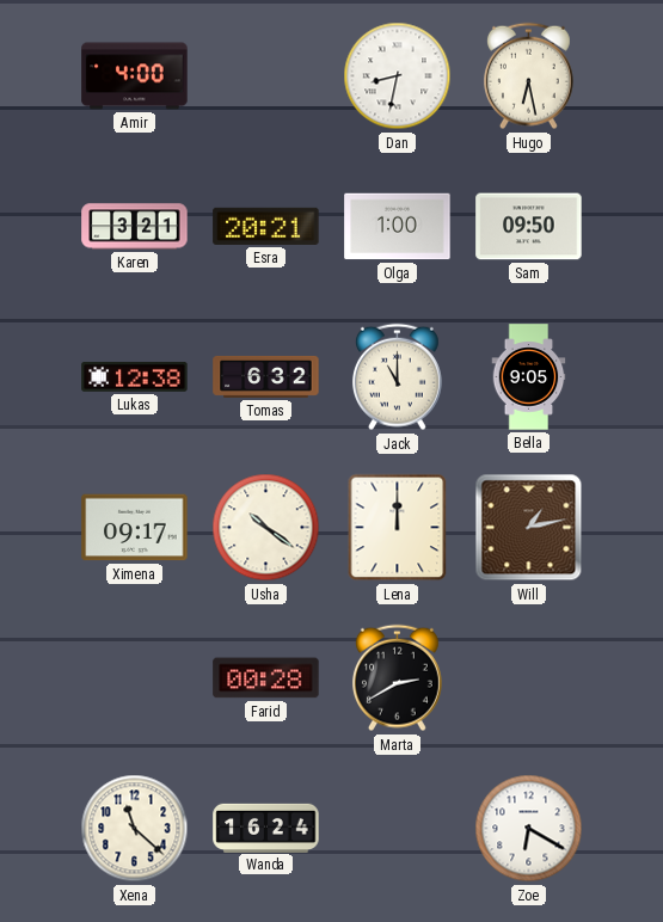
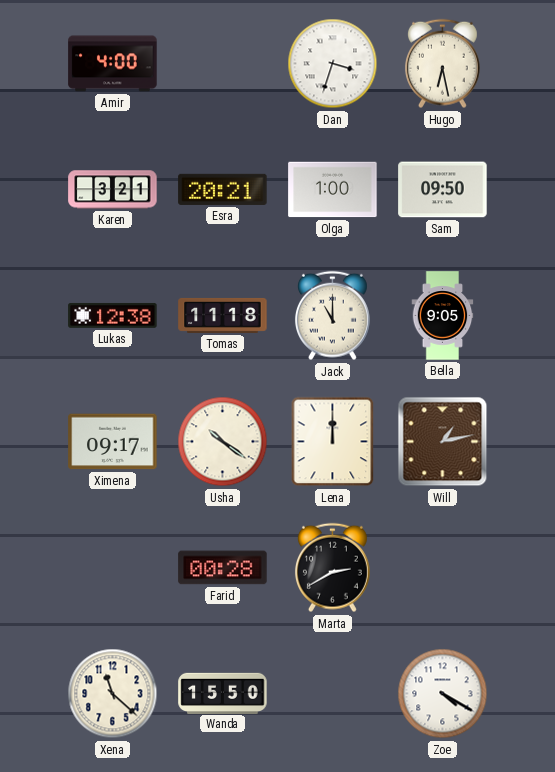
Dan: 8:32 -> 3:33
Tomas: 6:32 -> 11:18
Wanda: 16:24 -> 15:50
Zoe: 6:20 -> 4:20
